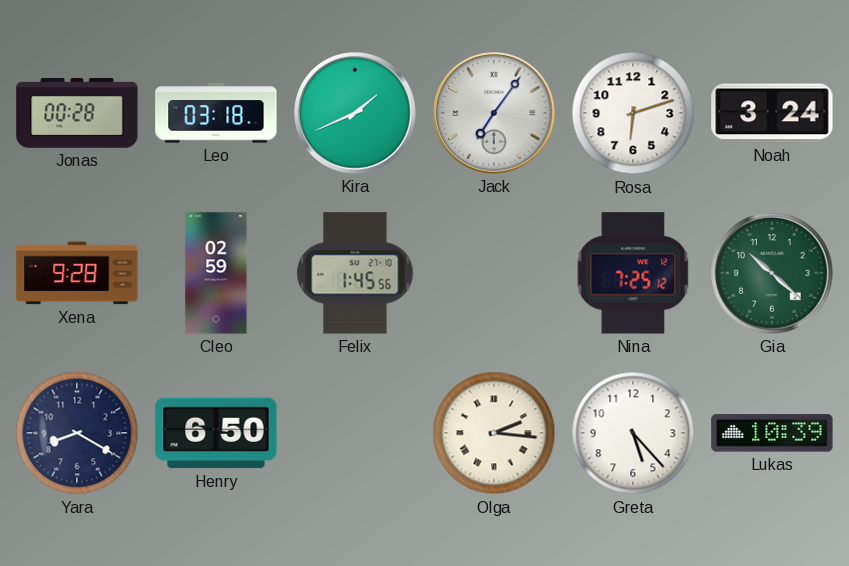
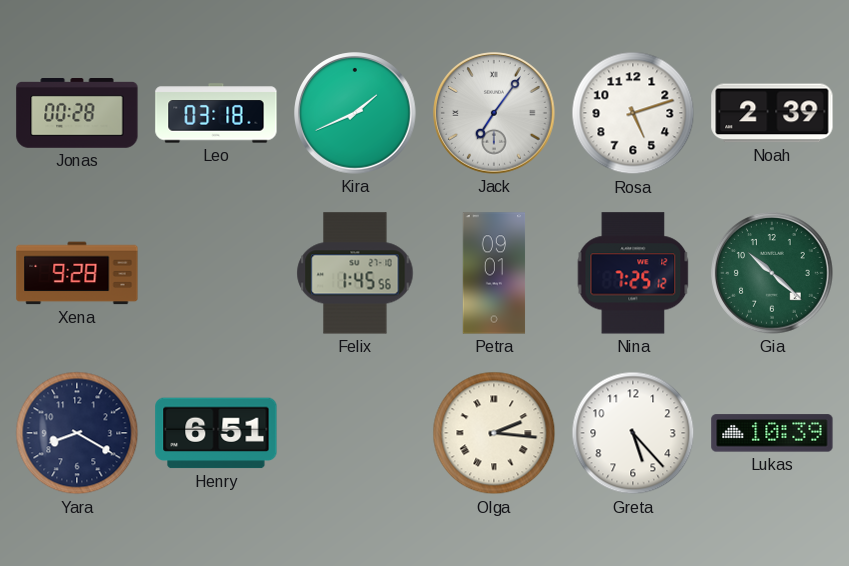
Rosa: 6:12 -> 5:12
Noah: 3:24 -> 2:39
Cleo: 02:59 -> none
Petra: none -> 09:01
Henry: 6:50 -> 6:51
